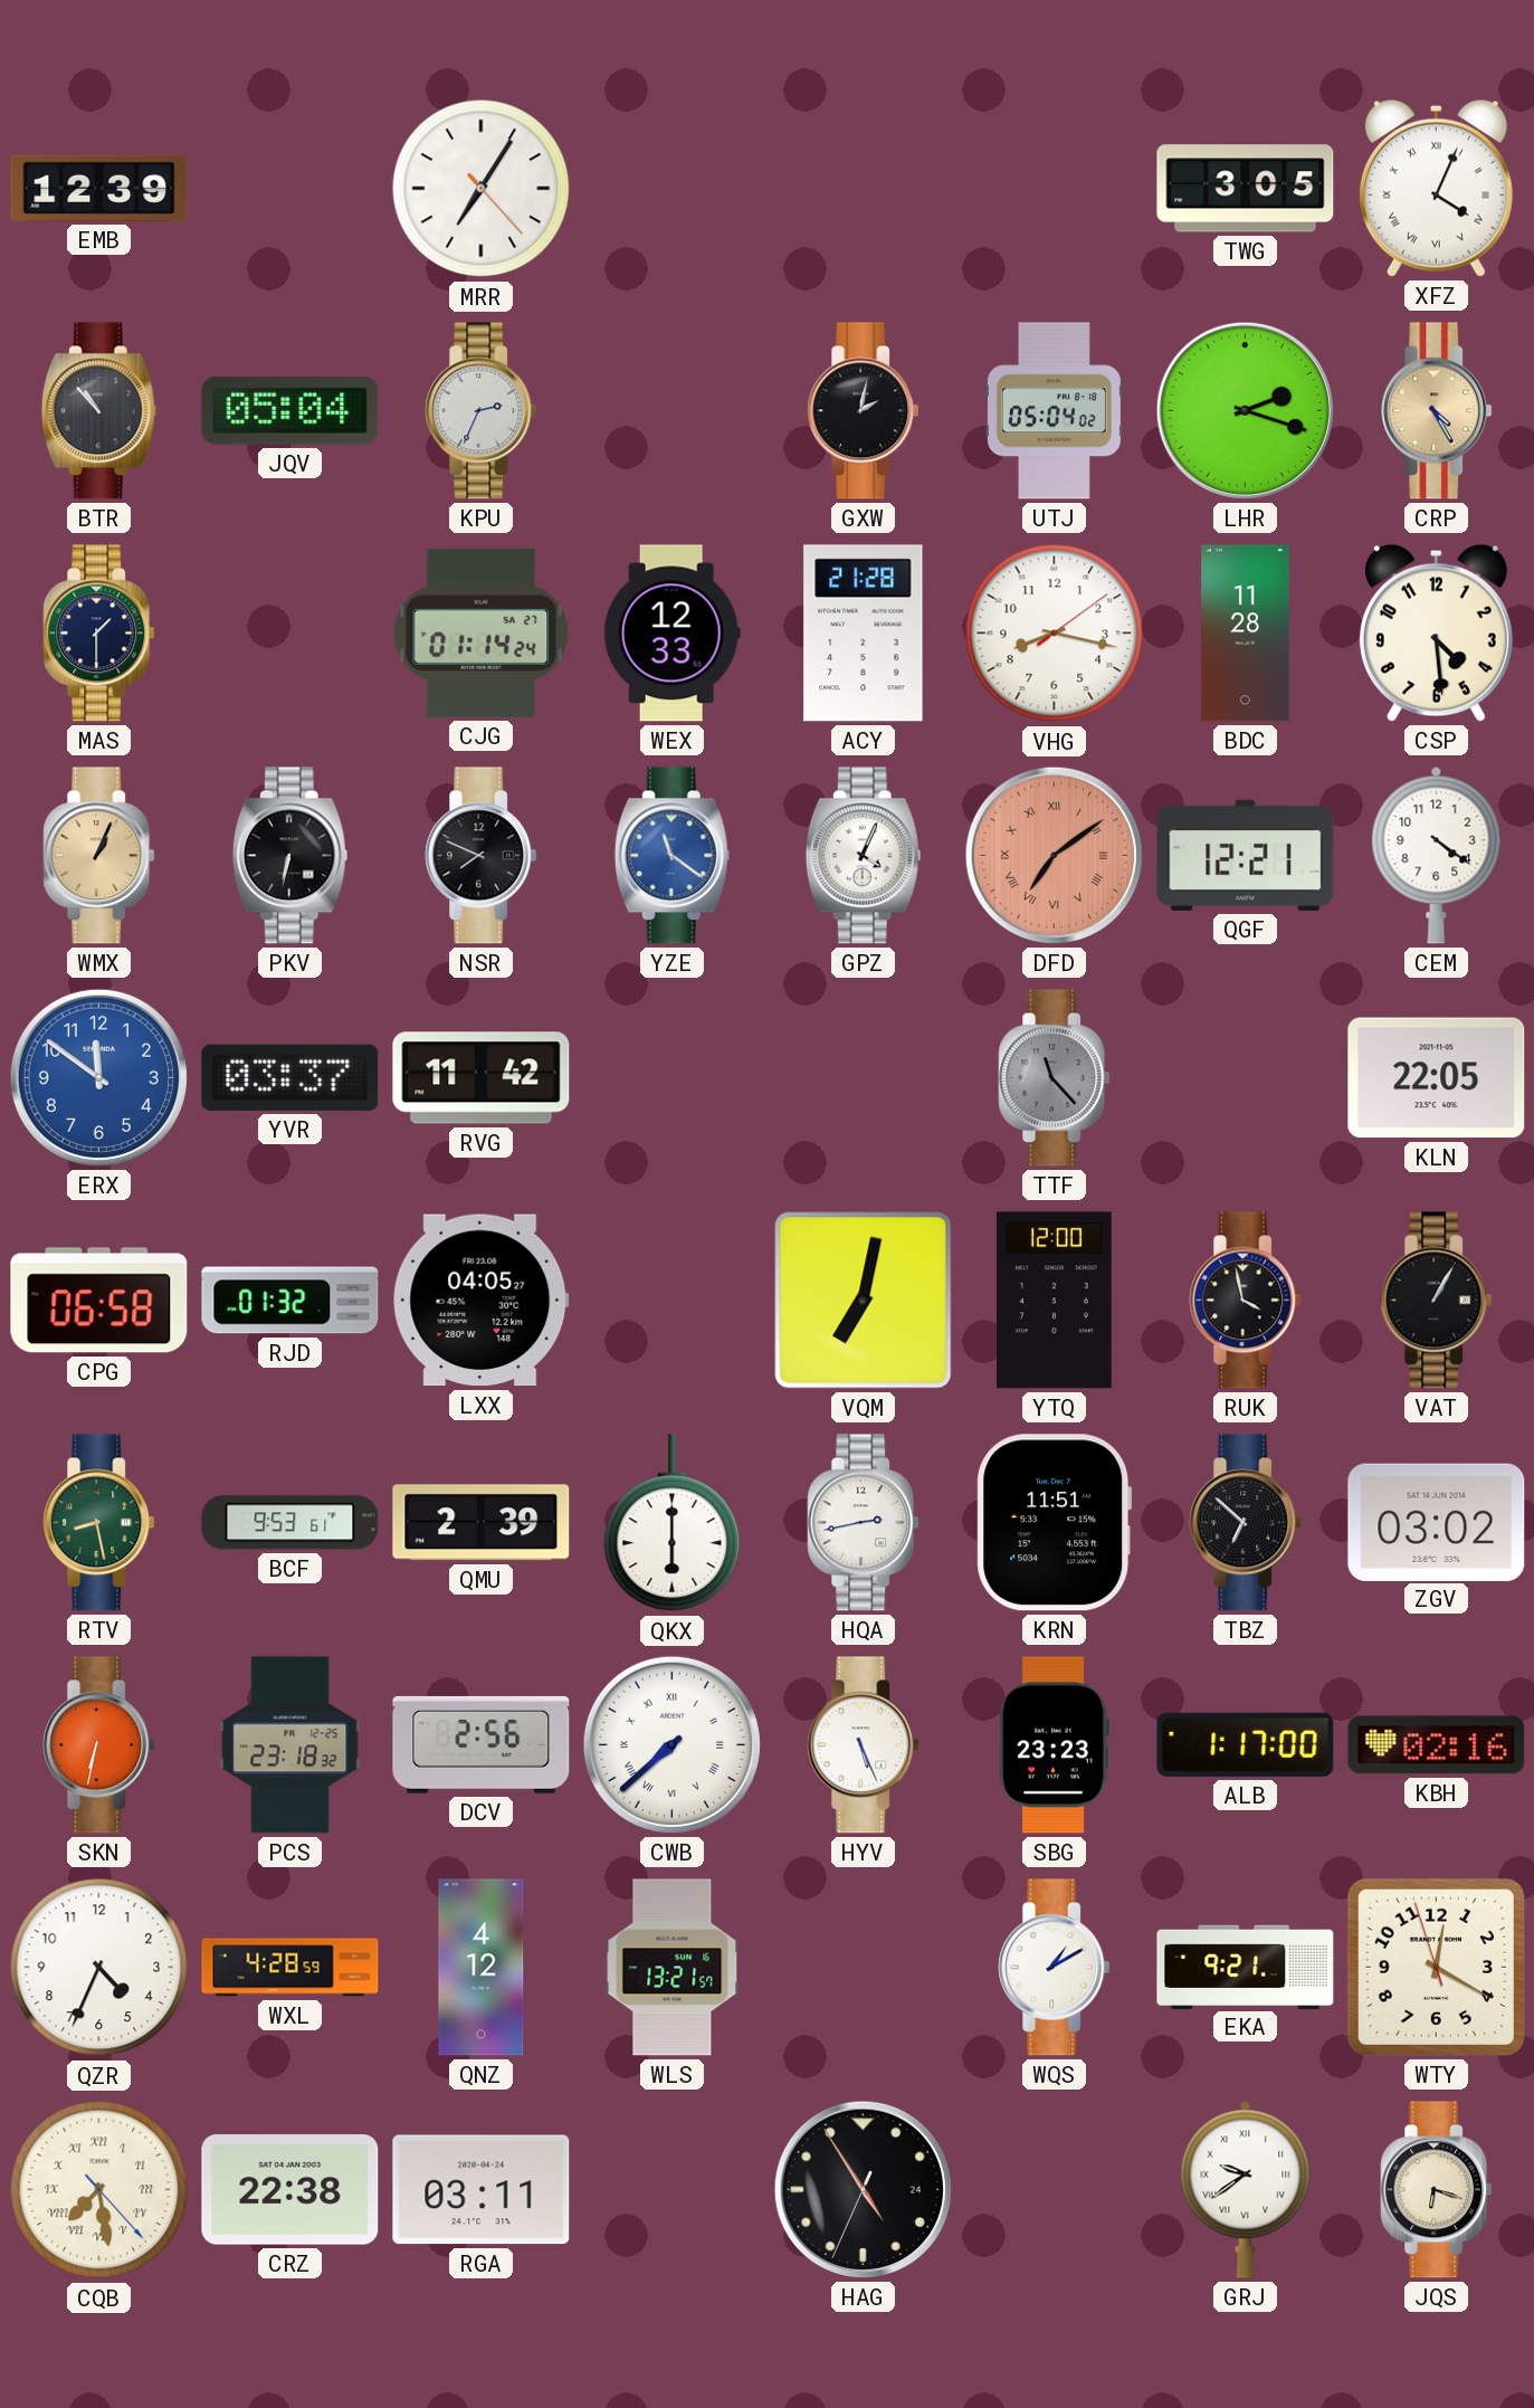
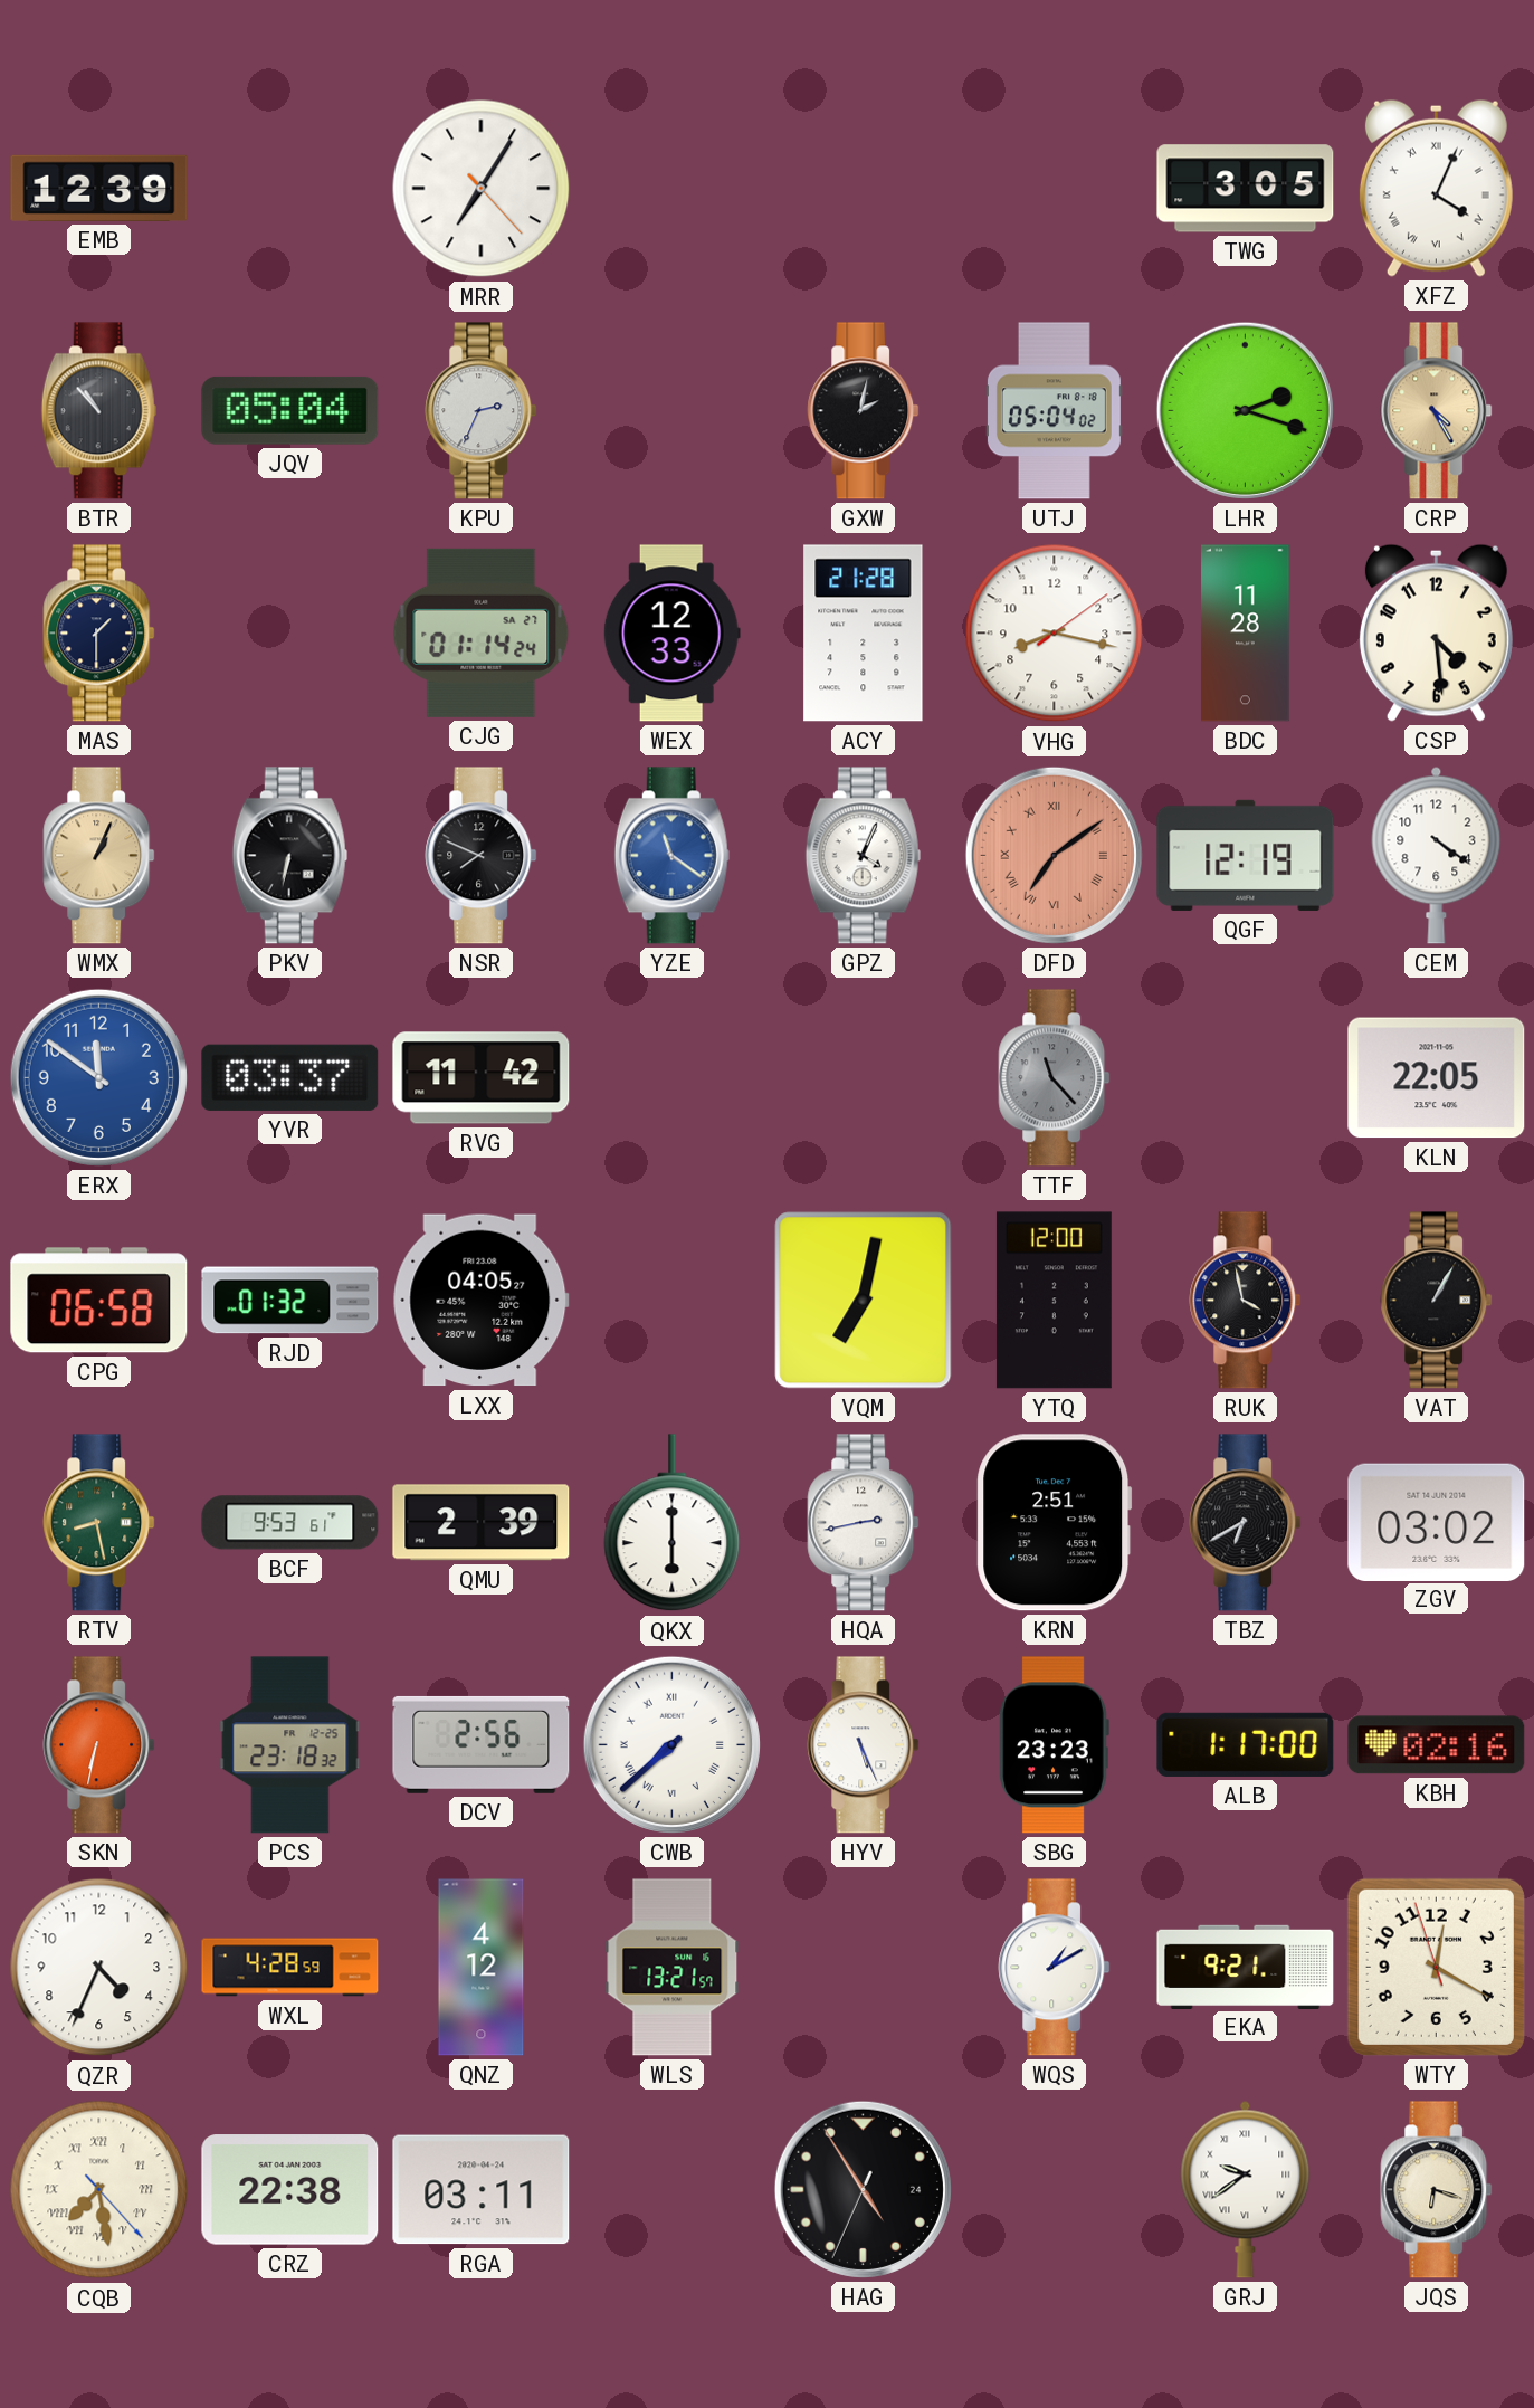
QGF: 12:21 -> 12:19
KRN: 11:51 -> 2:51
TBZ: 6:52 -> 6:40
